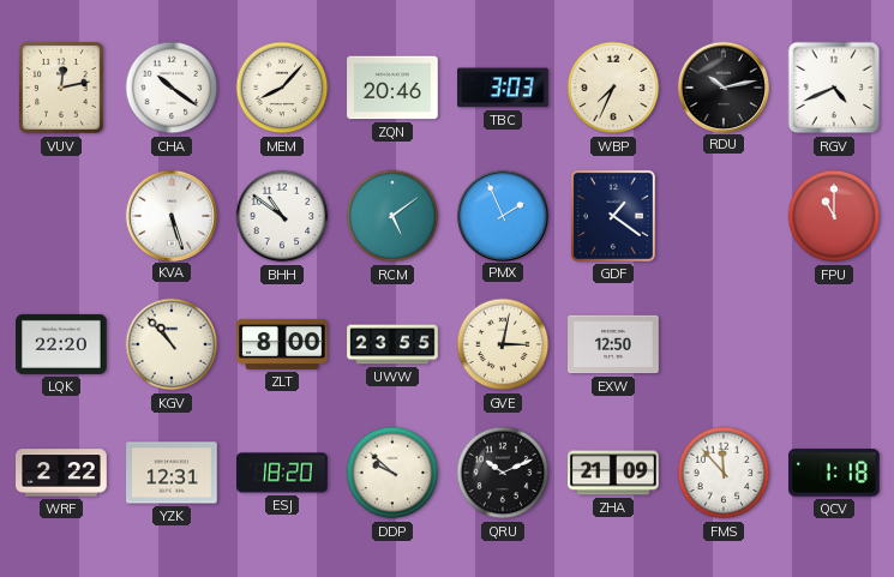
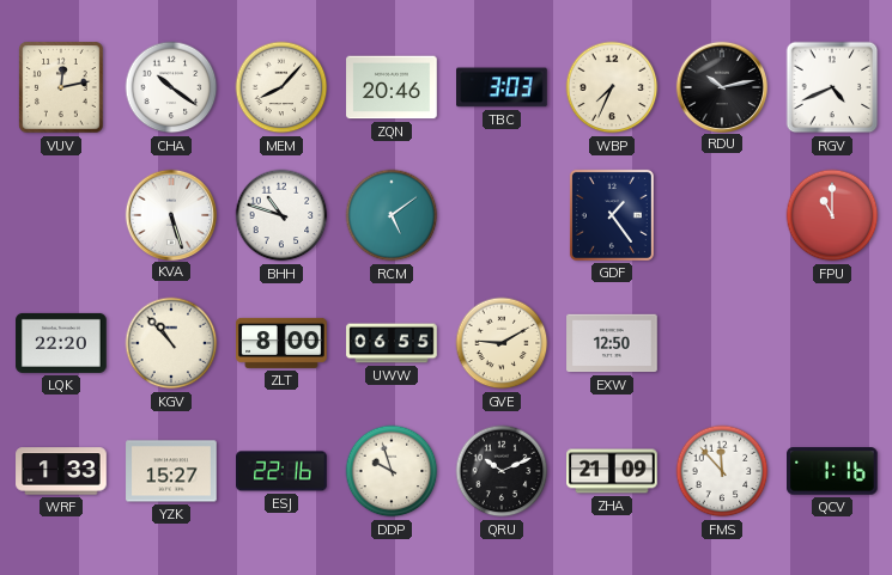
BHH: 10:51 -> 10:48
PMX: 1:56 -> none
GDF: 1:21 -> 1:24
UWW: 23:55 -> 06:55
GVE: 3:02 -> 9:10
WRF: 2:22 -> 1:33
YZK: 12:31 -> 15:27
ESJ: 18:20 -> 22:16
DDP: 9:52 -> 9:57
QCV: 1:18 -> 1:16
